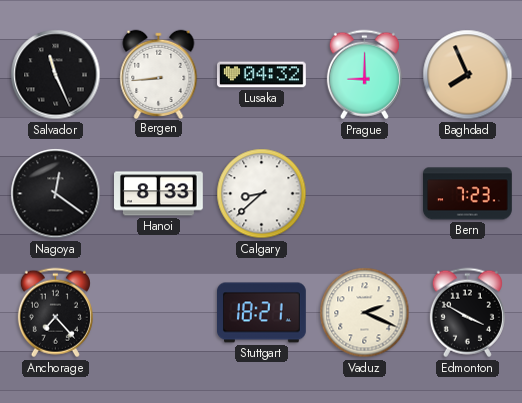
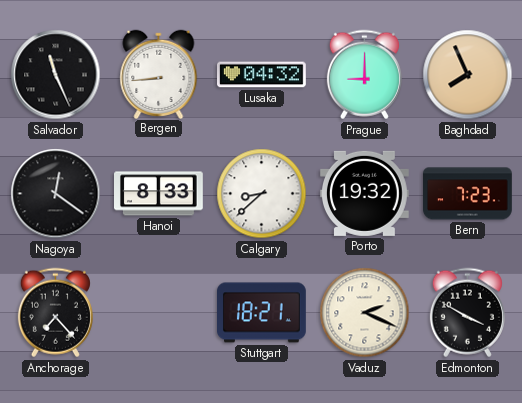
Porto: none -> 19:32
